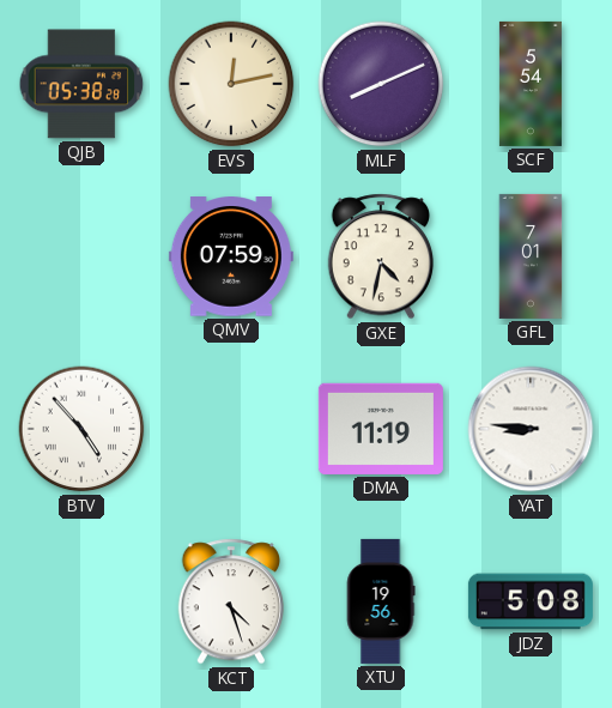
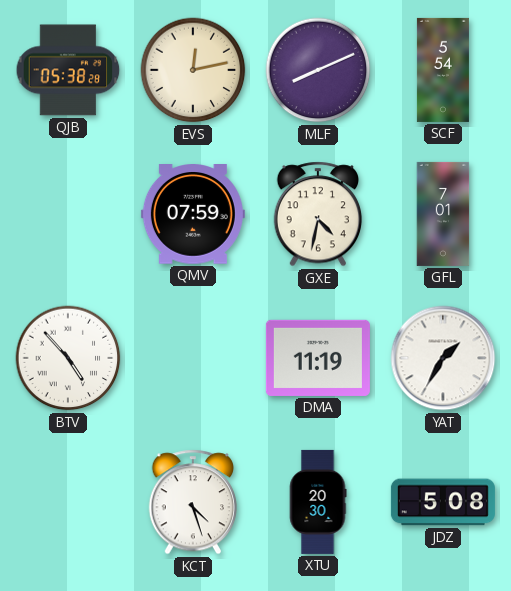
YAT: 8:46 -> 1:35
XTU: 19:56 -> 20:30
